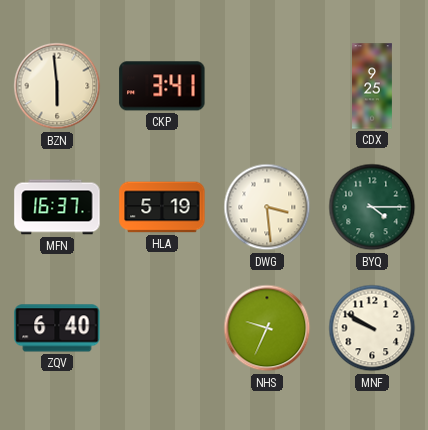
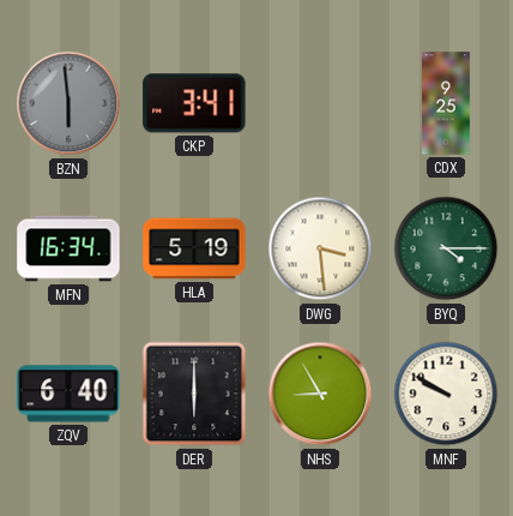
BZN dial: cream -> grey
MFN: 16:37 -> 16:34
DER: none -> 6:00
NHS: 9:34 -> 8:55
